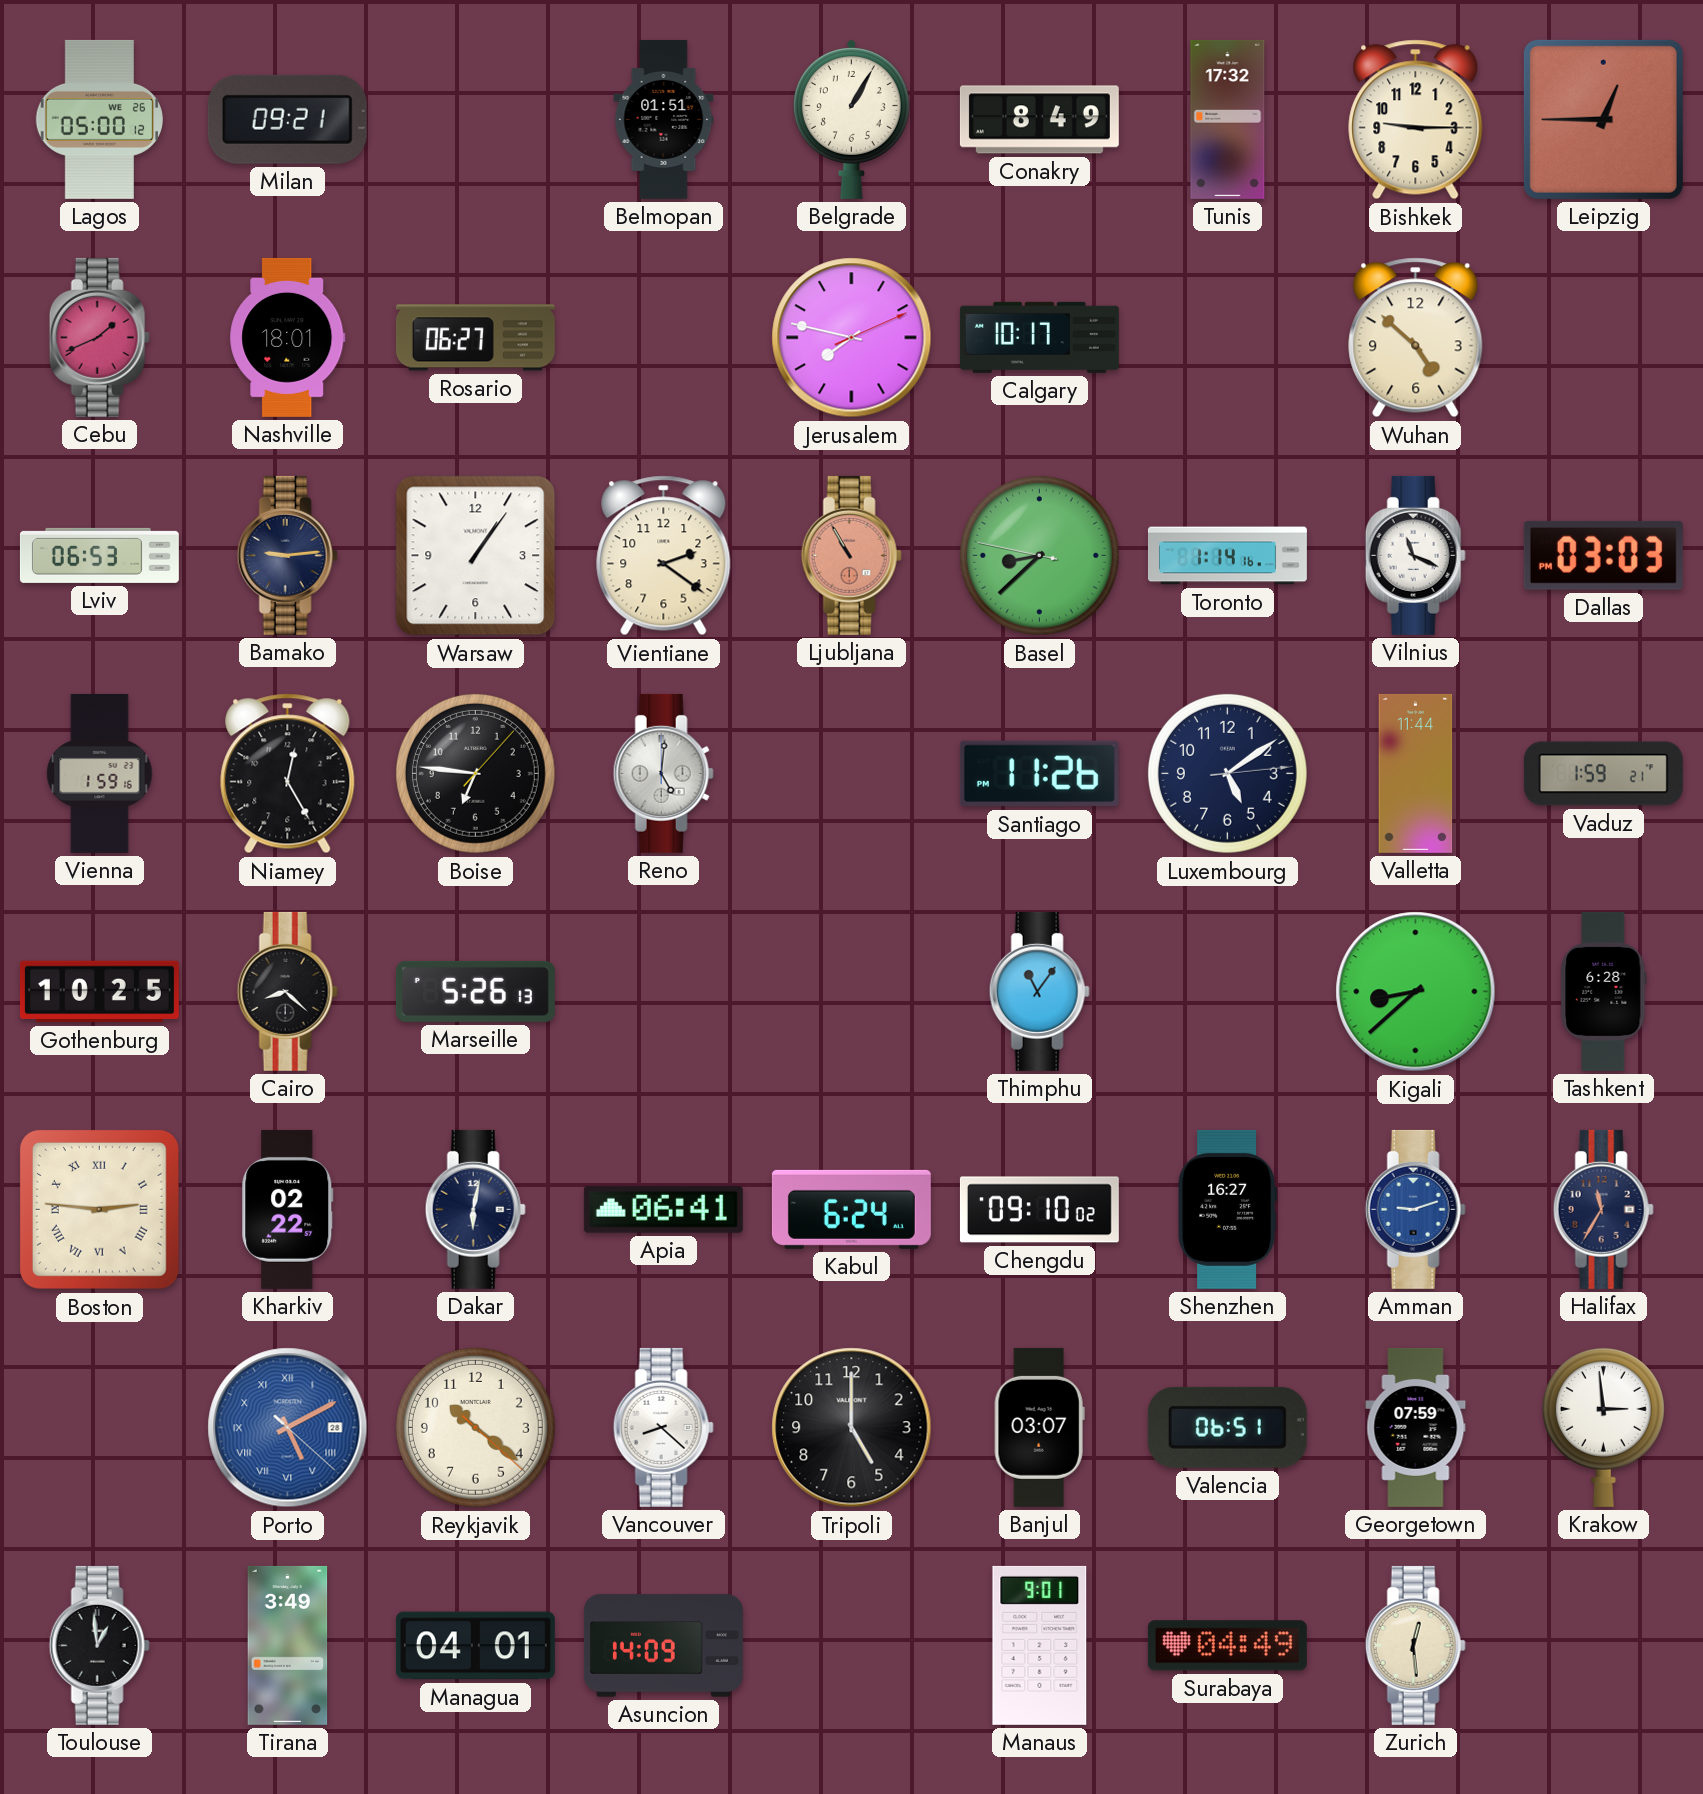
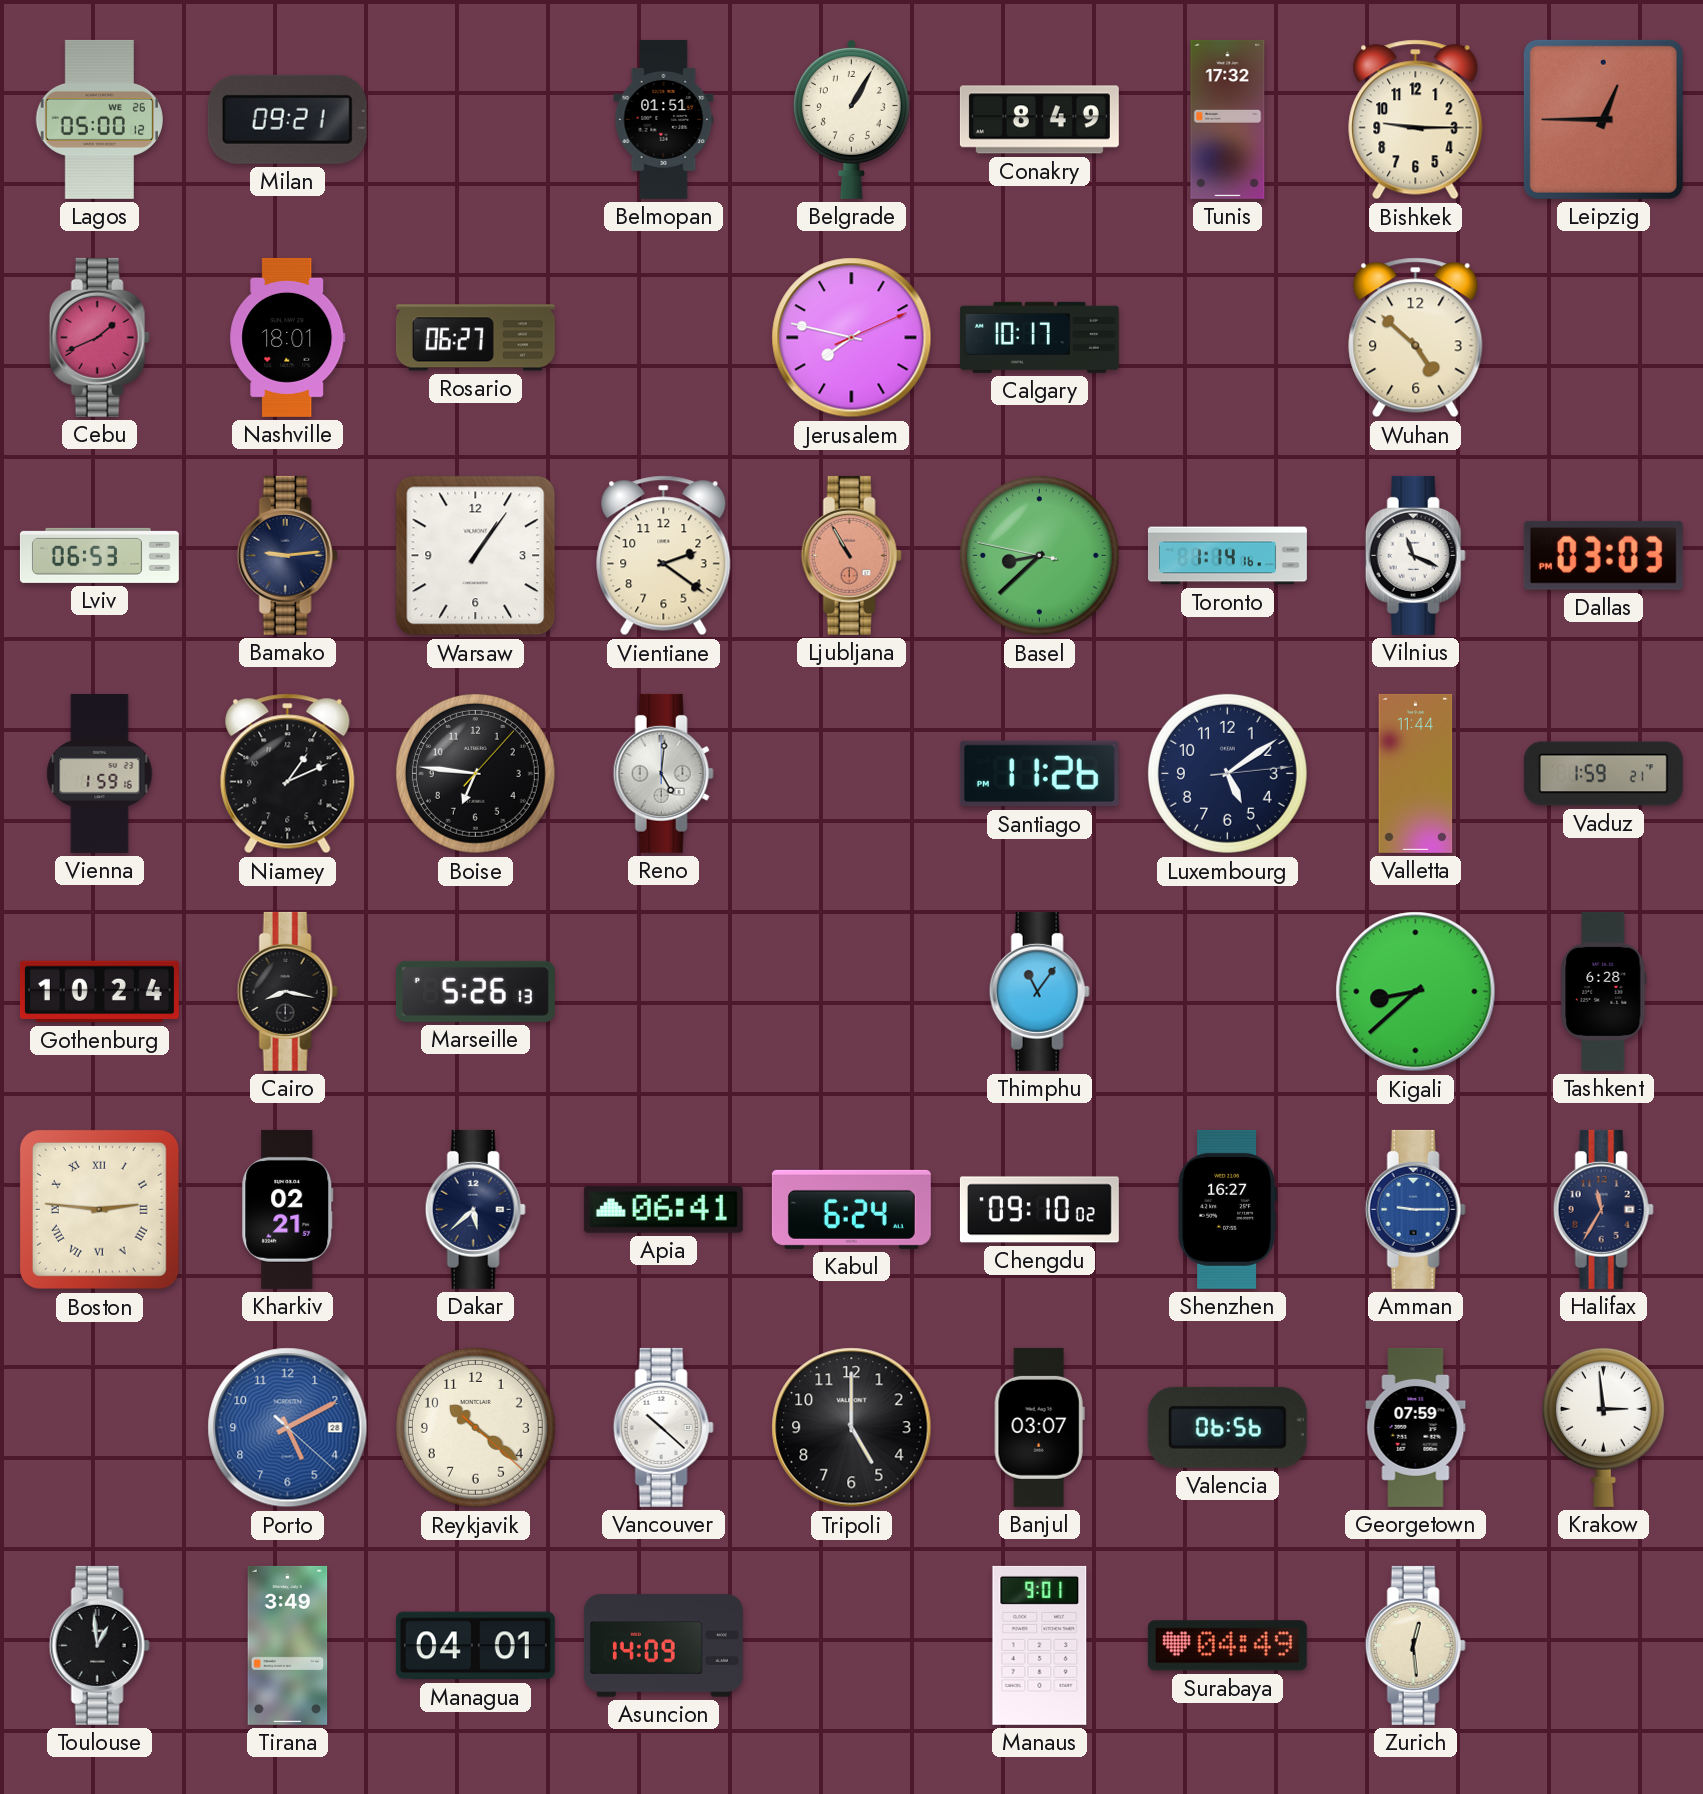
Niamey: 12:25 -> 1:11
Gothenburg: 10:25 -> 10:24
Cairo: 8:22 -> 8:17
Kharkiv: 02:22 -> 02:21
Dakar: 6:02 -> 5:38
Amman: 9:12 -> 9:15
Porto numerals: Roman -> Arabic
Vancouver: 8:22 -> 10:22
Valencia: 06:51 -> 06:56
